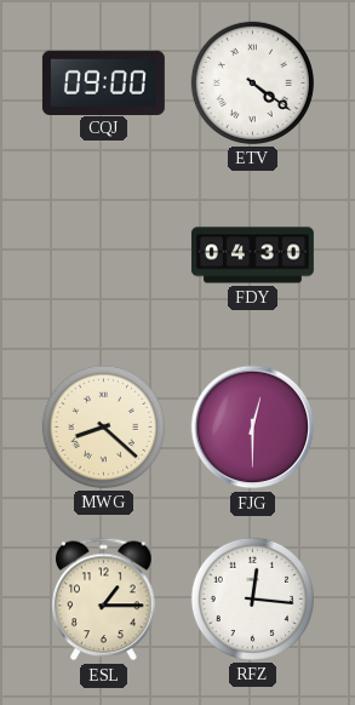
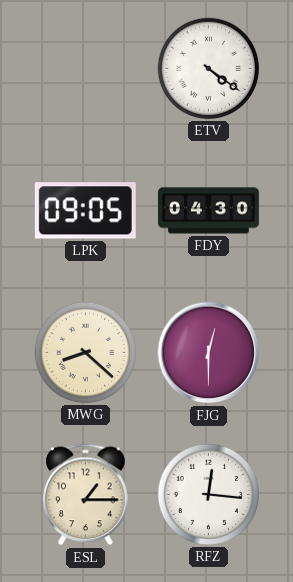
CQJ: 09:00 -> none
LPK: none -> 09:05
